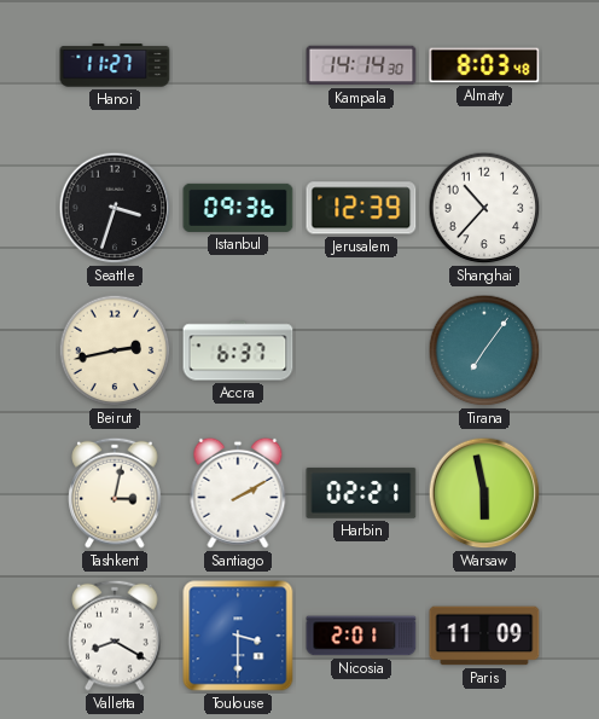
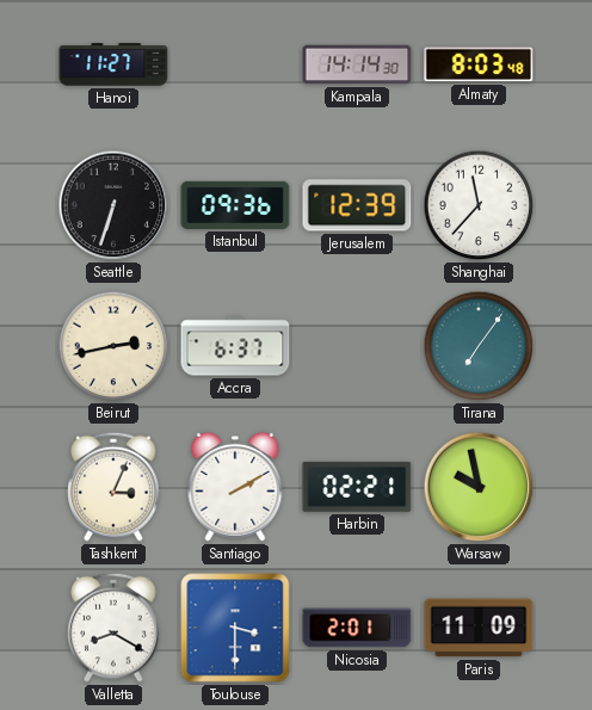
Seattle: 3:33 -> 6:33
Shanghai: 10:37 -> 11:37
Tashkent: 3:02 -> 3:04
Warsaw: 5:58 -> 9:58
